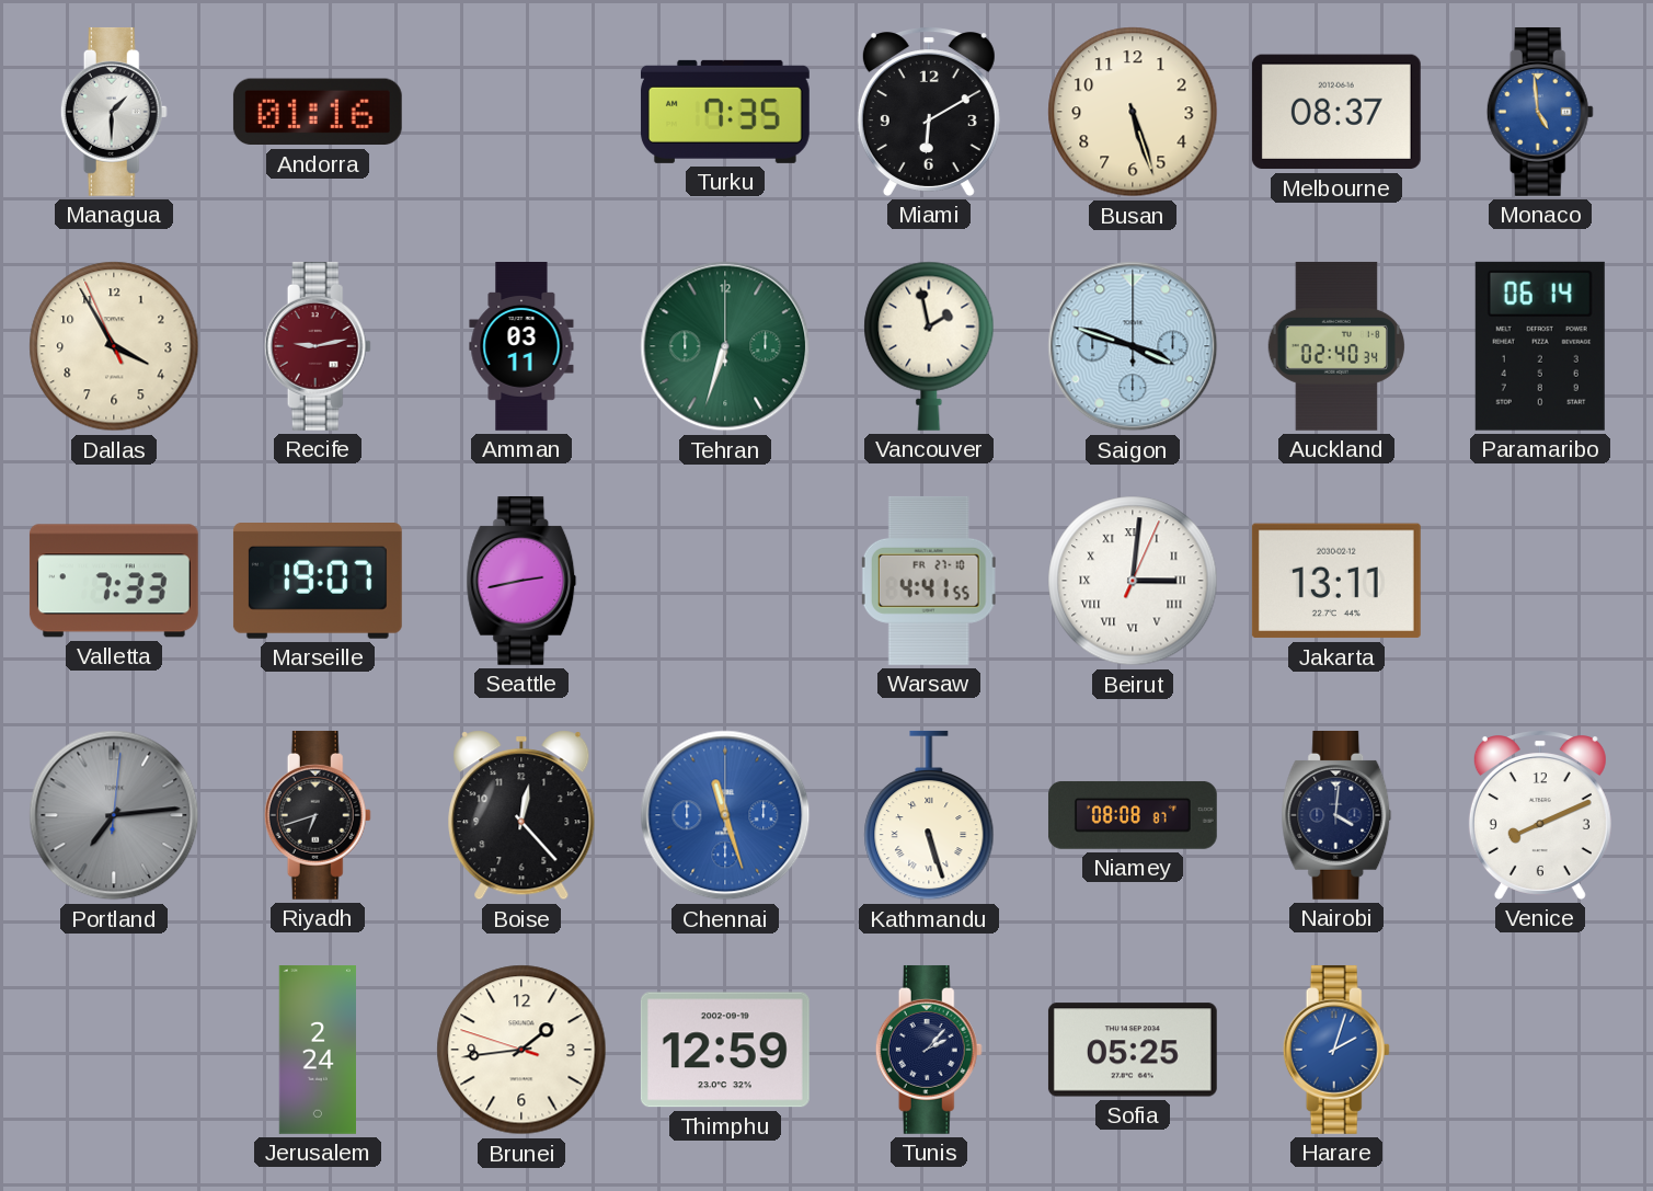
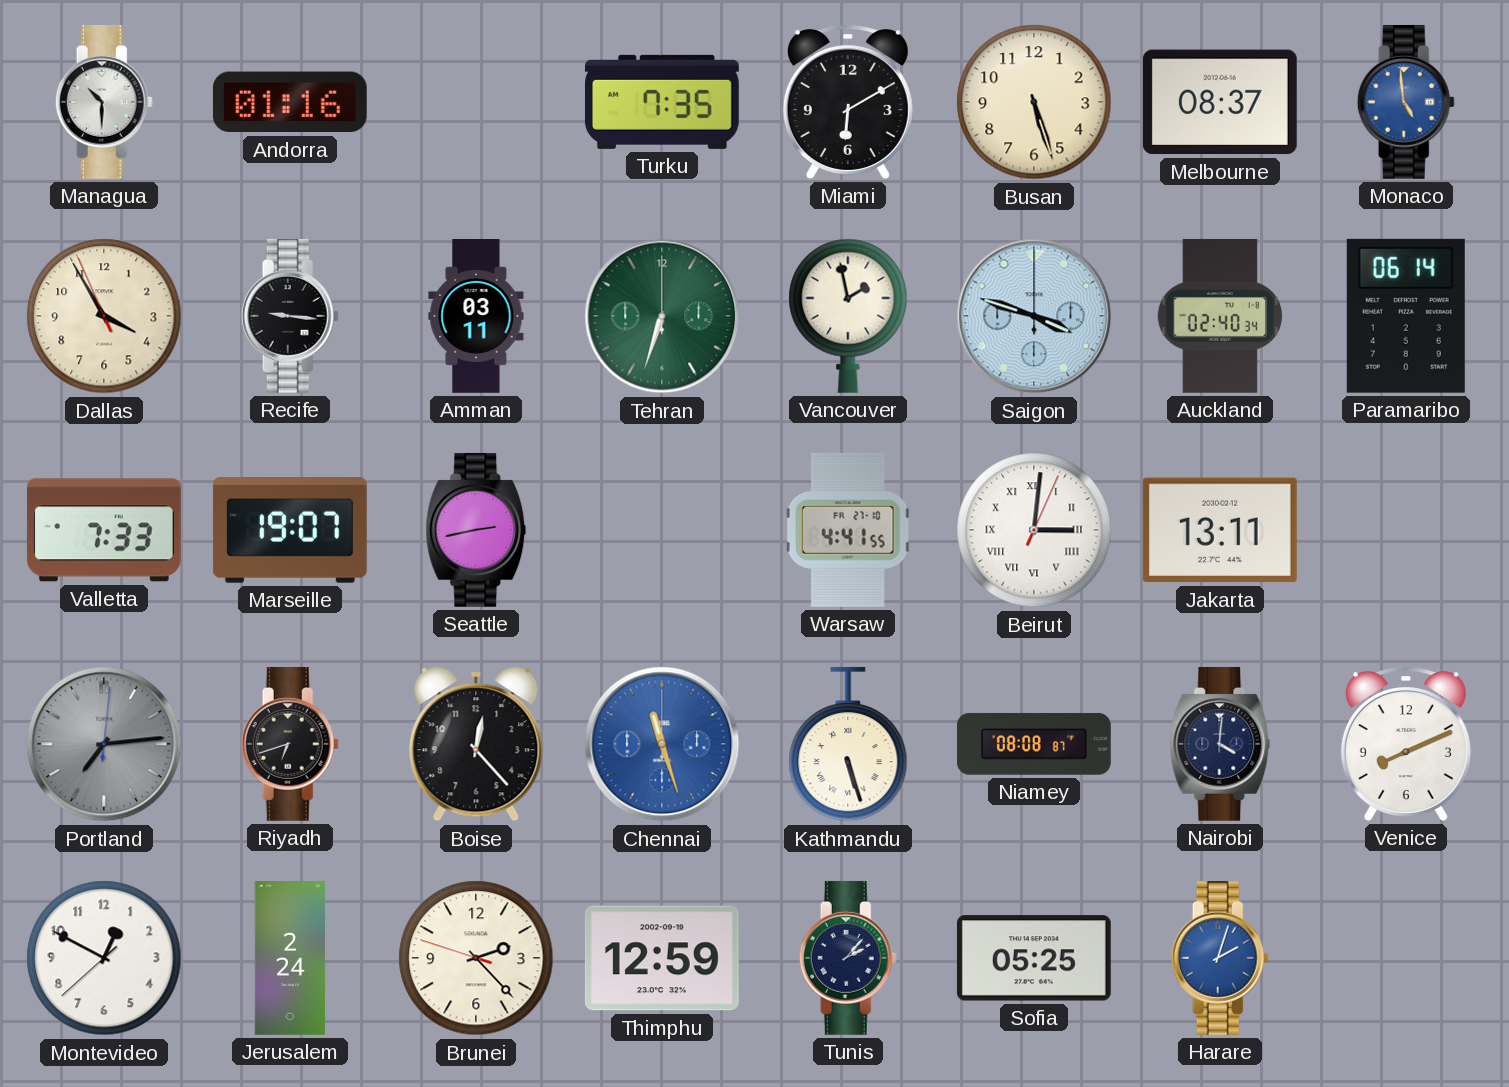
Managua: 1:30 -> 10:30
Recife: 9:13 -> 9:16
Recife dial: burgundy -> black
Montevideo: none -> 12:49
Brunei: 1:43 -> 2:22
